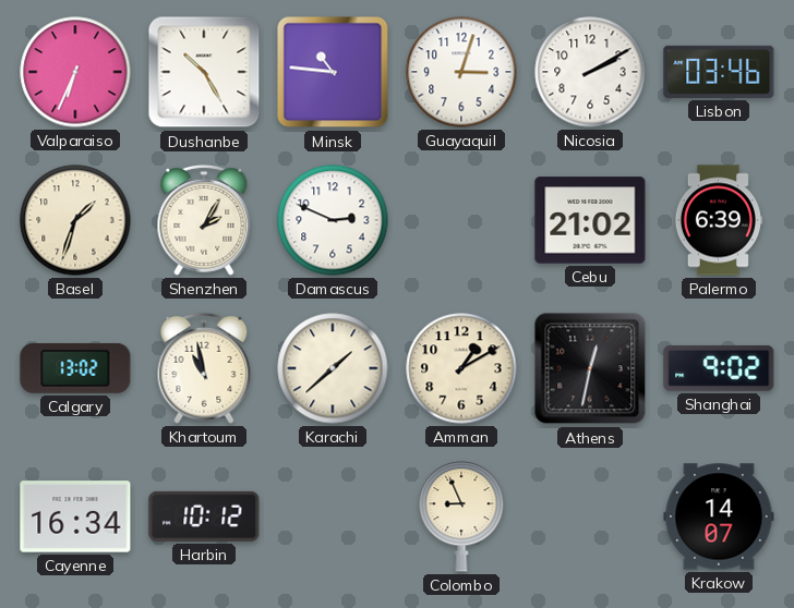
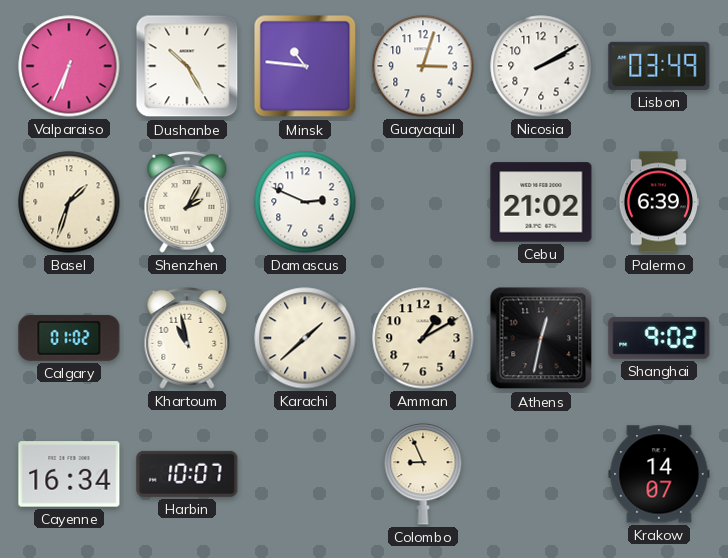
Lisbon: 03:46 -> 03:49
Calgary: 13:02 -> 01:02
Harbin: 10:12 -> 10:07
